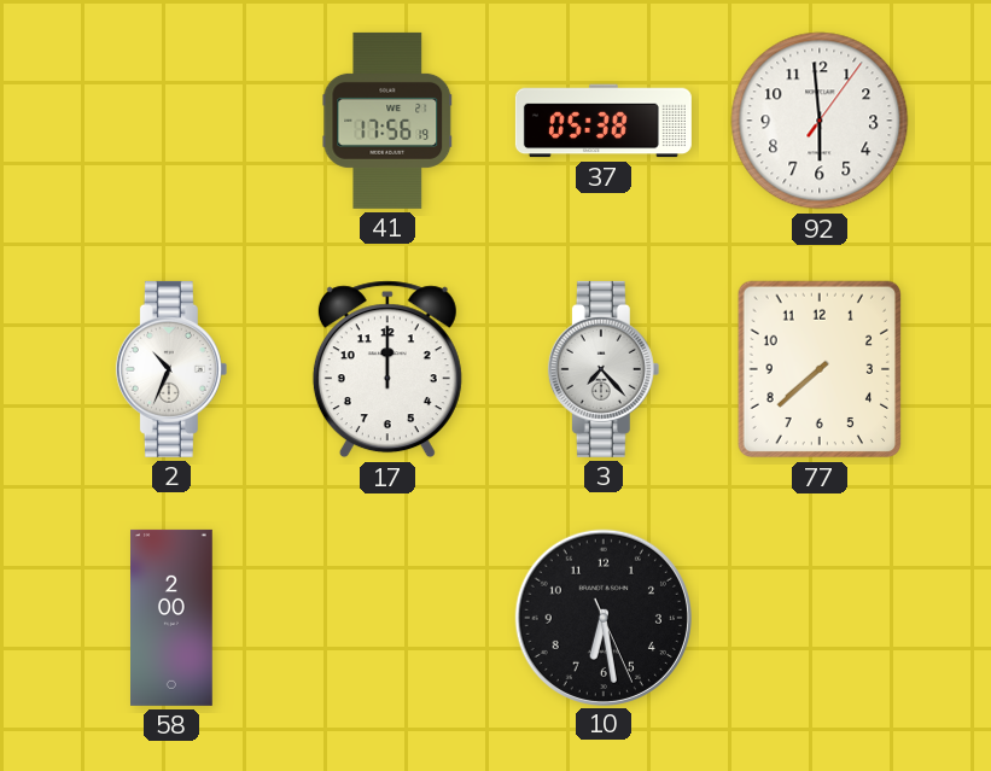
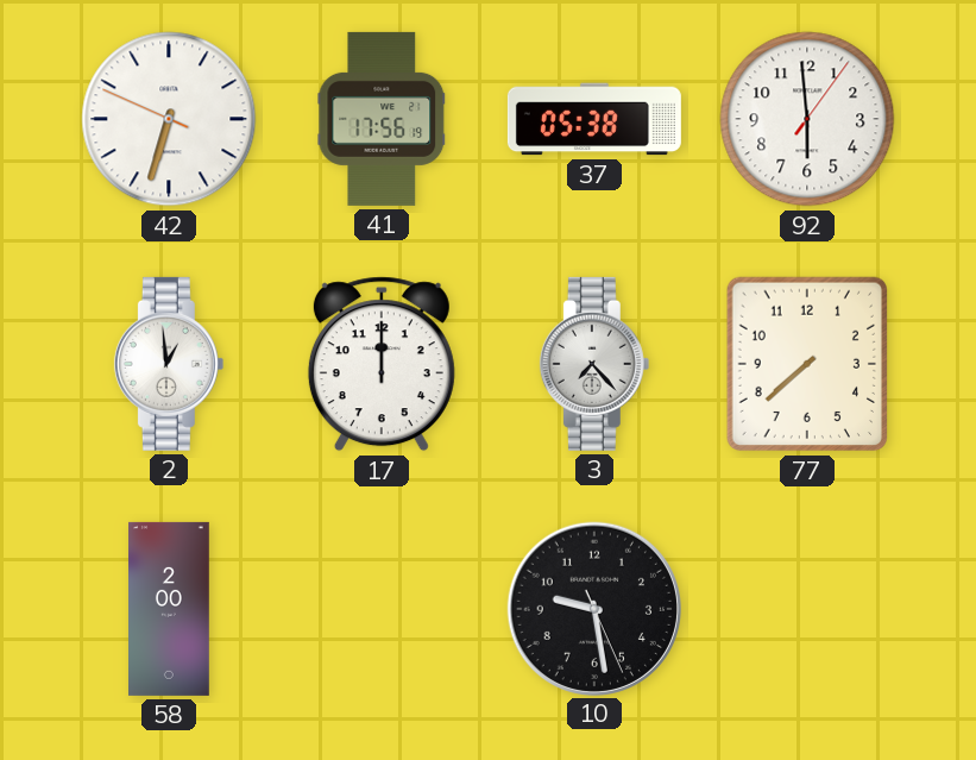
42: none -> 6:32
2: 10:34 -> 12:59
10: 6:28 -> 9:28
